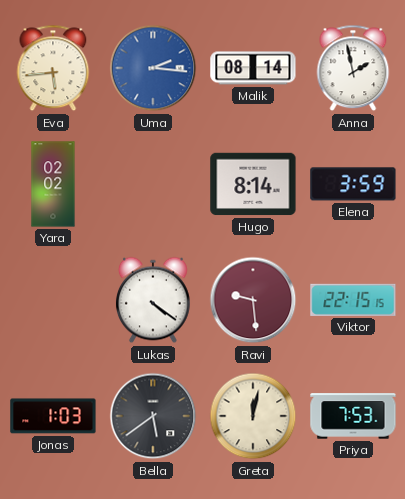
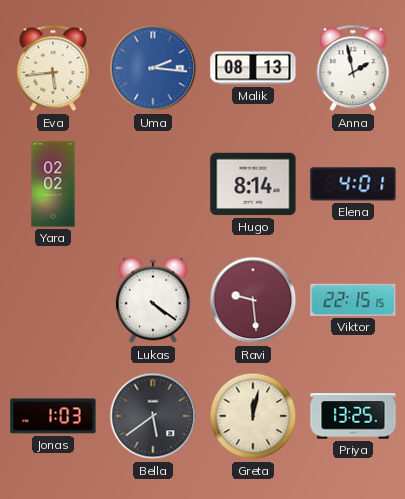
Malik: 08:14 -> 08:13
Elena: 3:59 -> 4:01
Priya: 7:53 -> 13:25
